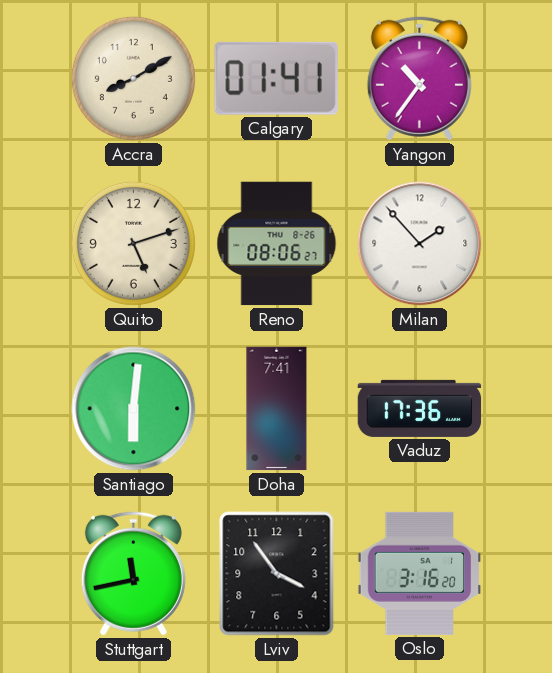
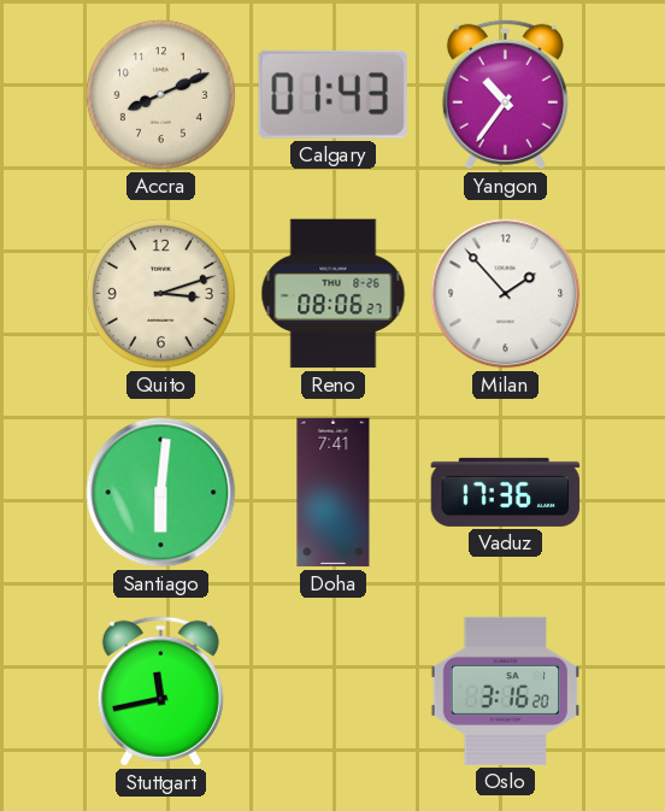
Accra: 8:10 -> 8:11
Calgary: 01:41 -> 01:43
Quito: 5:12 -> 3:12
Lviv: 3:54 -> none
